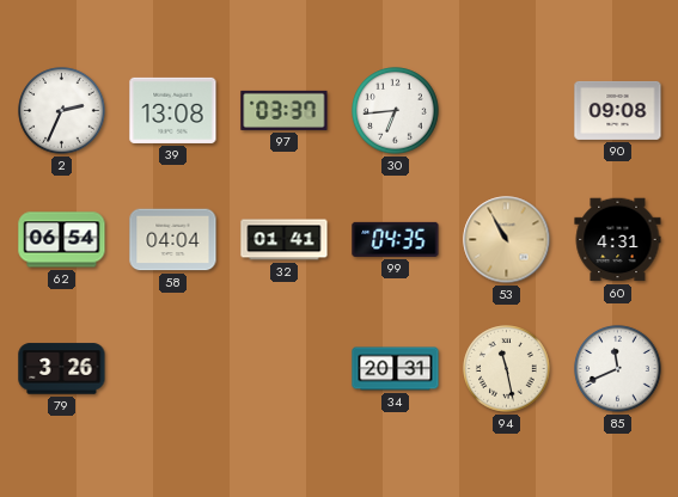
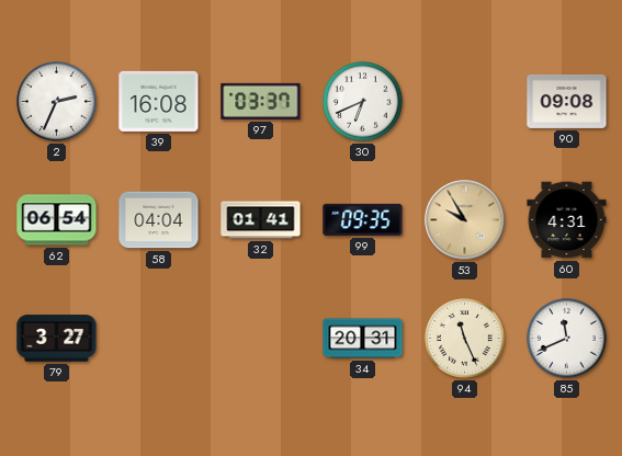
39: 13:08 -> 16:08
30: 6:44 -> 6:41
99: 04:35 -> 09:35
53: 10:55 -> 9:55
79: 3:26 -> 3:27
94: 11:28 -> 11:26
